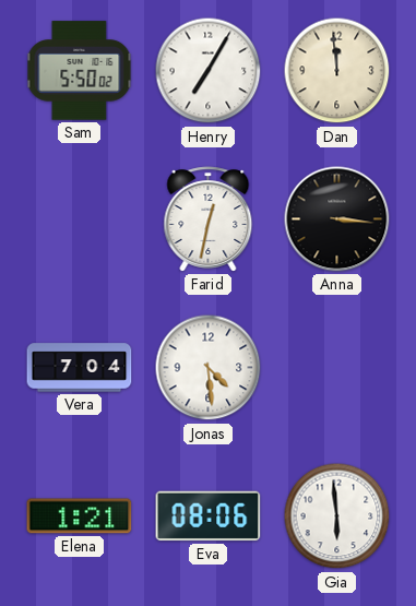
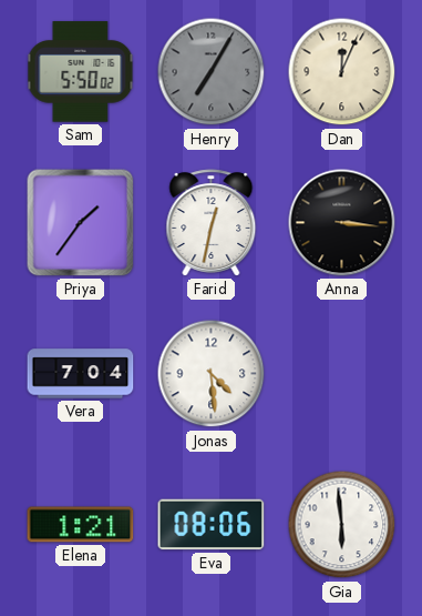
Henry dial: white -> grey
Dan: 11:59 -> 12:04
Priya: none -> 1:36
